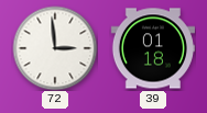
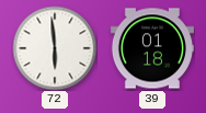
72: 2:59 -> 5:59
